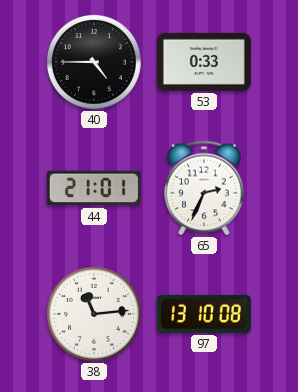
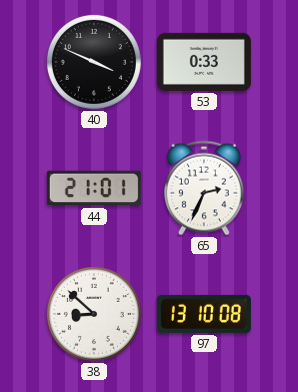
40: 4:45 -> 3:49
38: 11:14 -> 8:52
